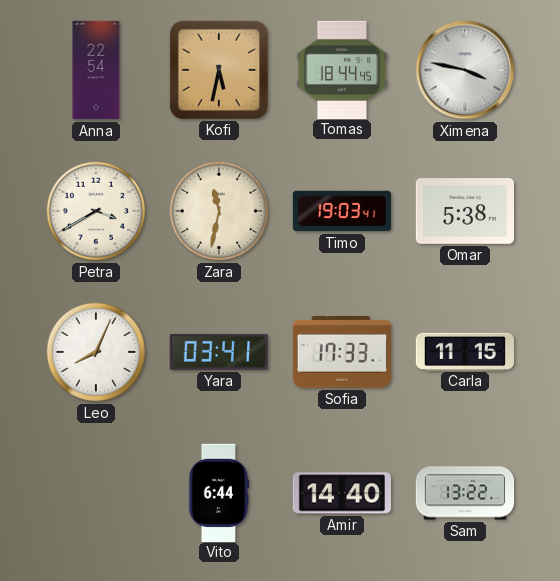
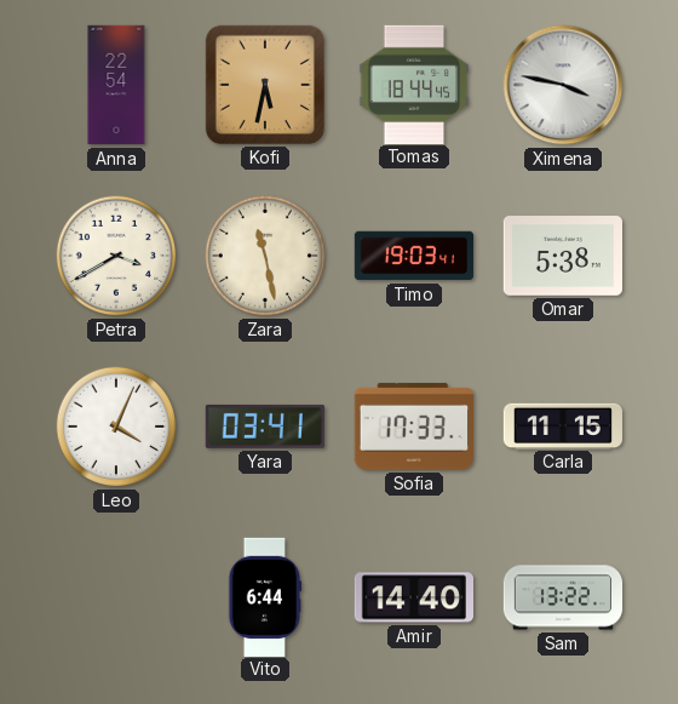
Zara: 11:32 -> 11:28
Leo: 8:04 -> 4:04
